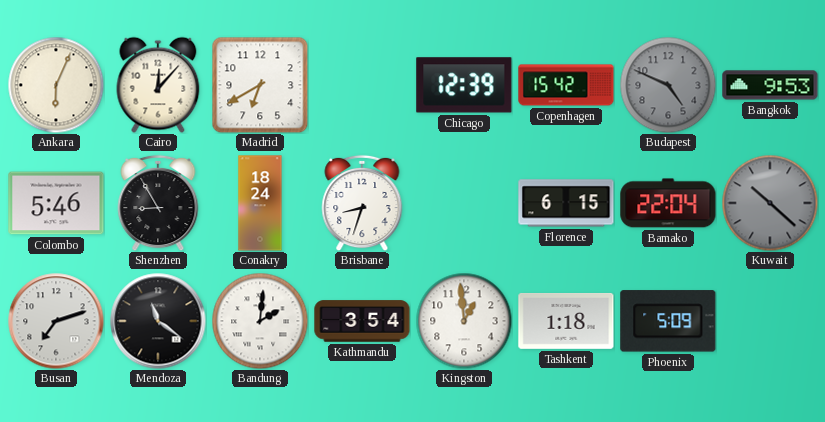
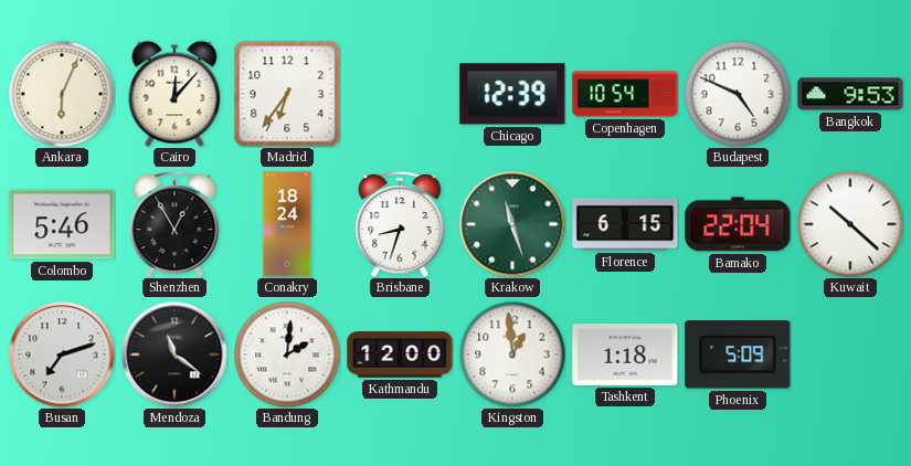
Madrid: 6:40 -> 6:36
Copenhagen: 15:42 -> 10:54
Budapest dial: grey -> white
Shenzhen: 8:55 -> 12:55
Krakow: none -> 11:27
Kuwait dial: grey -> white
Kathmandu: 3:54 -> 12:00
